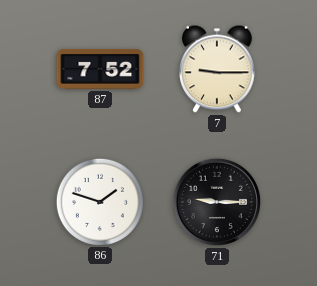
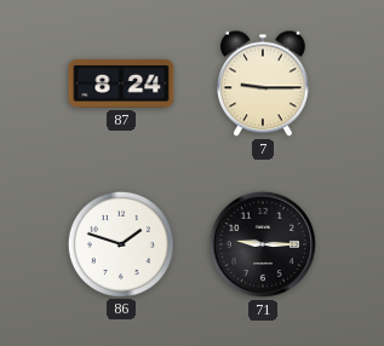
87: 7:52 -> 8:24
